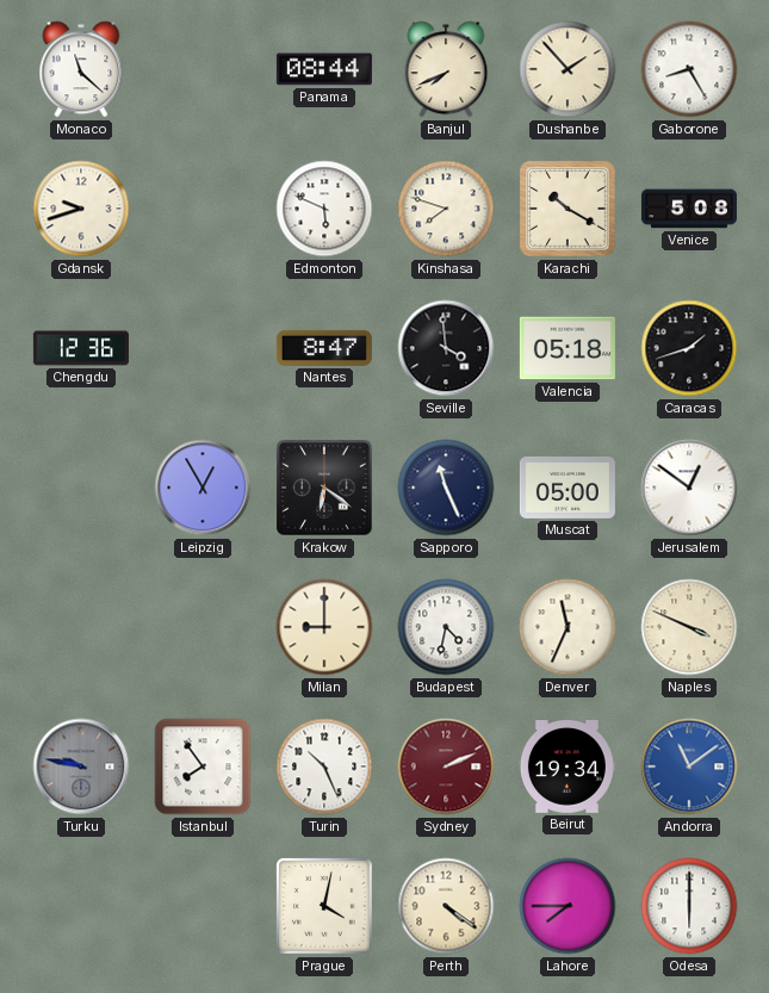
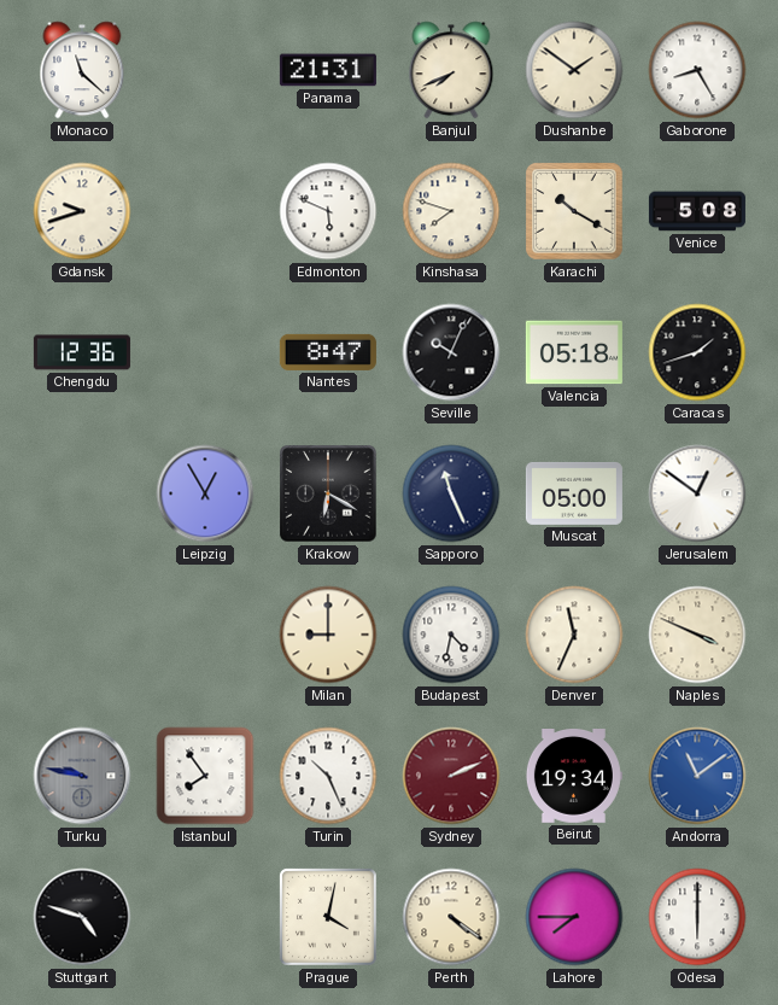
Panama: 08:44 -> 21:31
Dushanbe: 1:53 -> 1:51
Seville: 3:59 -> 10:04
Krakow: 6:21 -> 6:20
Stuttgart: none -> 4:48
